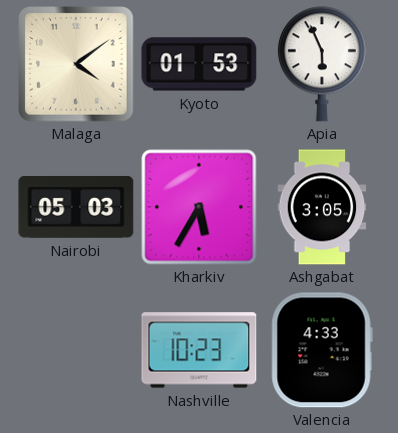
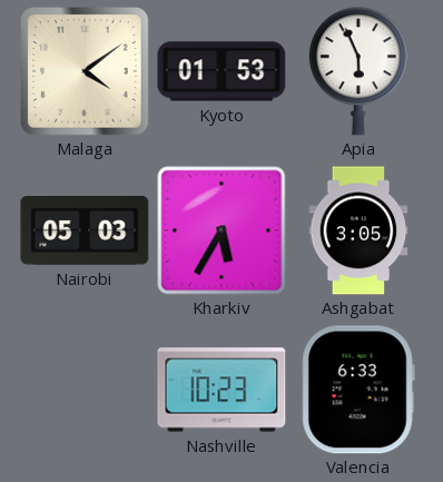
Valencia: 4:33 -> 6:33
